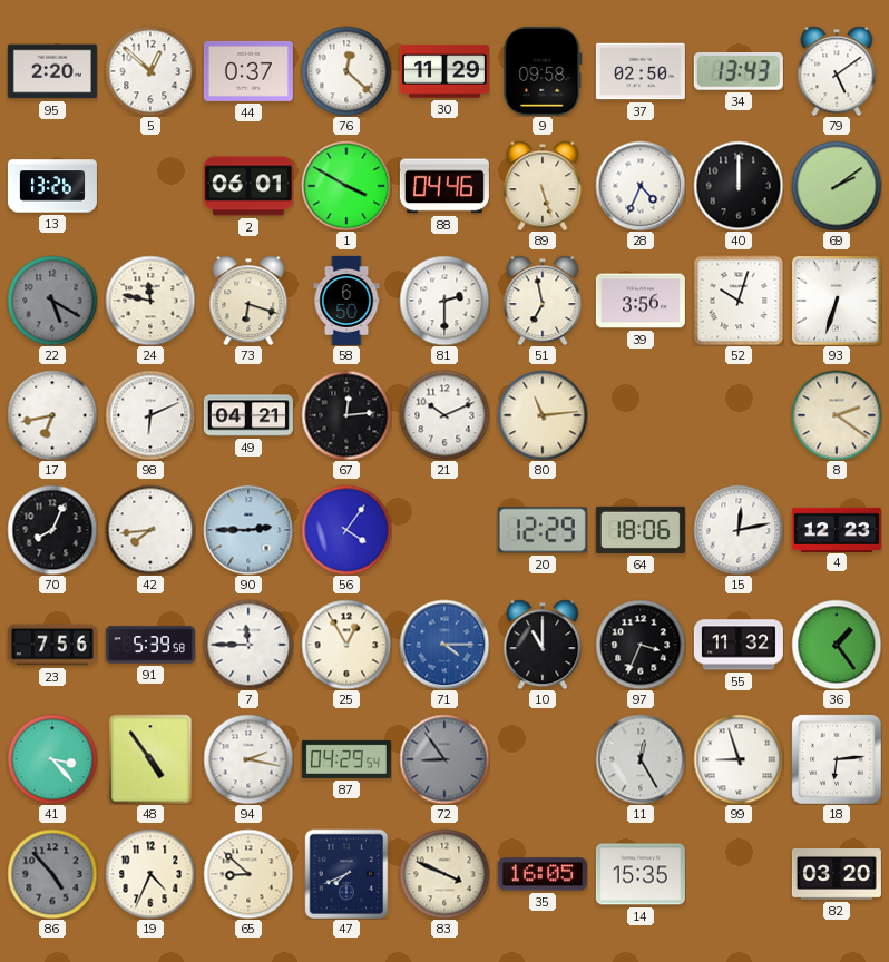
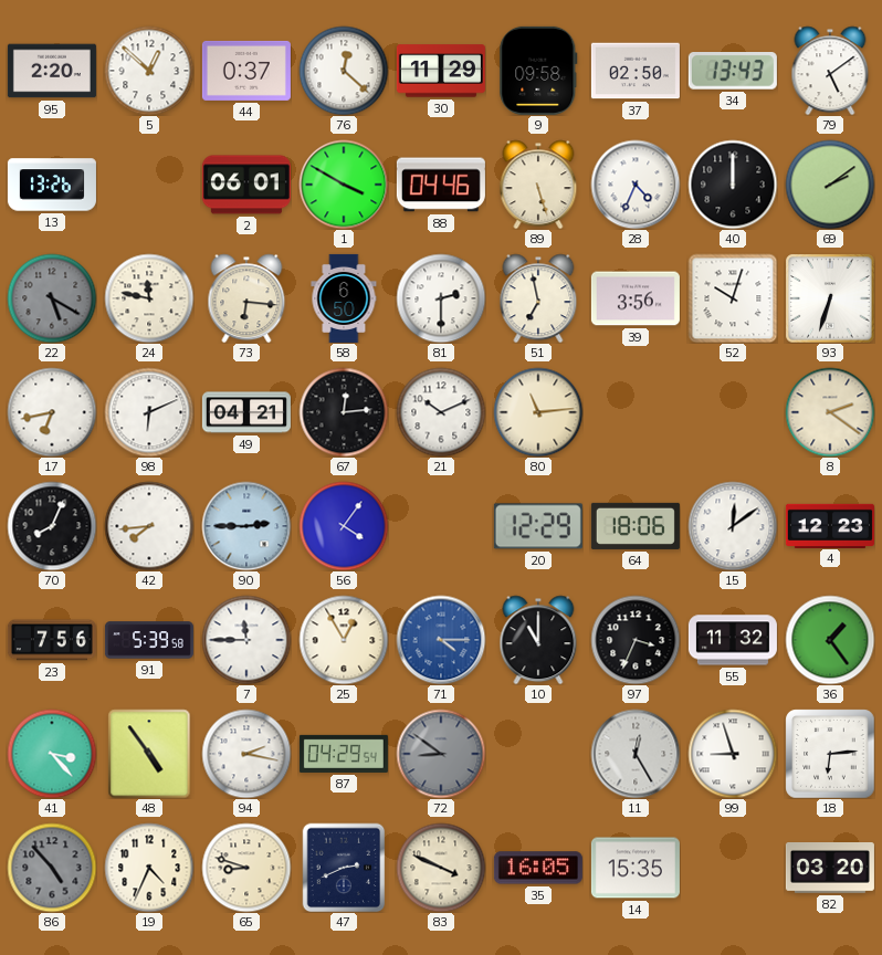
73: 6:18 -> 6:16
15: 12:13 -> 12:09
72: 8:54 -> 8:51
65: 8:52 -> 8:48
47: 7:41 -> 2:41
